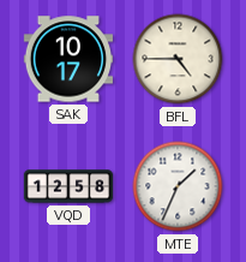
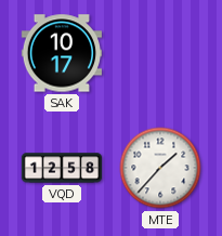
BFL: 4:45 -> none
MTE: 1:34 -> 1:37
